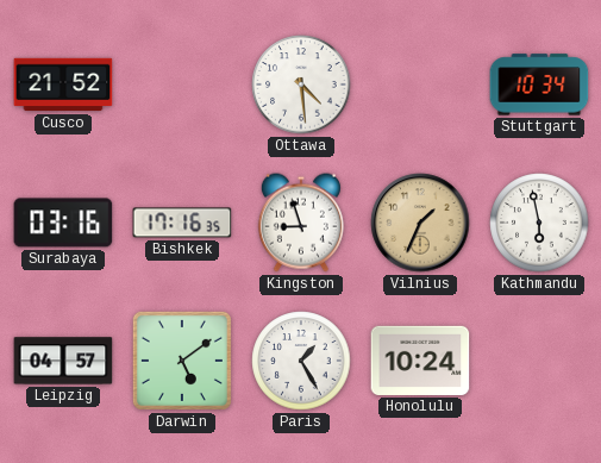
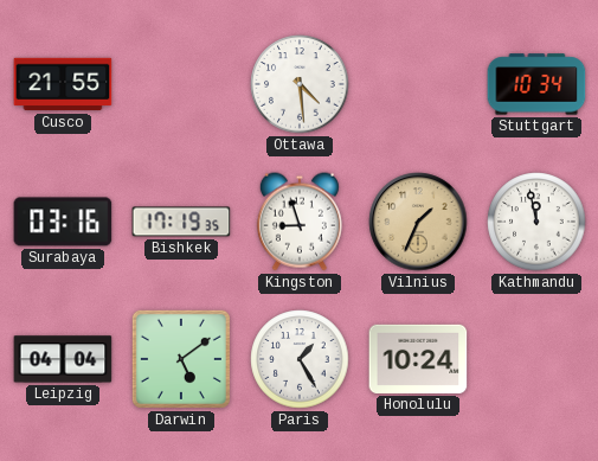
Cusco: 21:52 -> 21:55
Bishkek: 17:16 -> 17:19
Kathmandu: 5:58 -> 11:58
Leipzig: 04:57 -> 04:04
